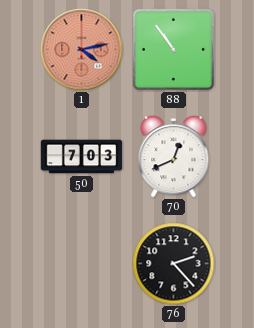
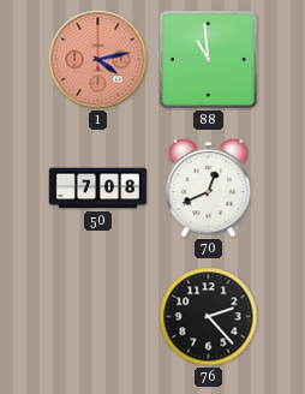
88: 10:54 -> 10:59
50: 7:03 -> 7:08
